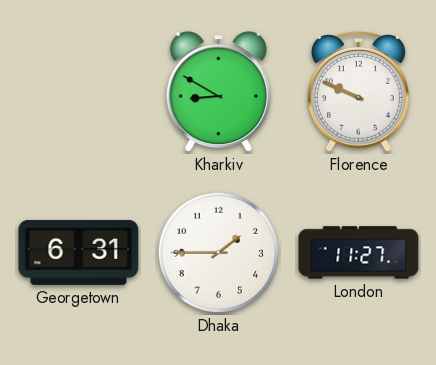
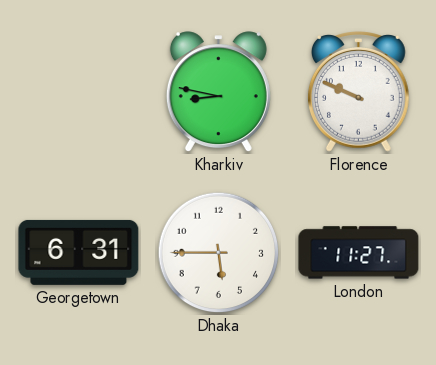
Kharkiv: 8:50 -> 8:47
Dhaka: 1:45 -> 5:45
